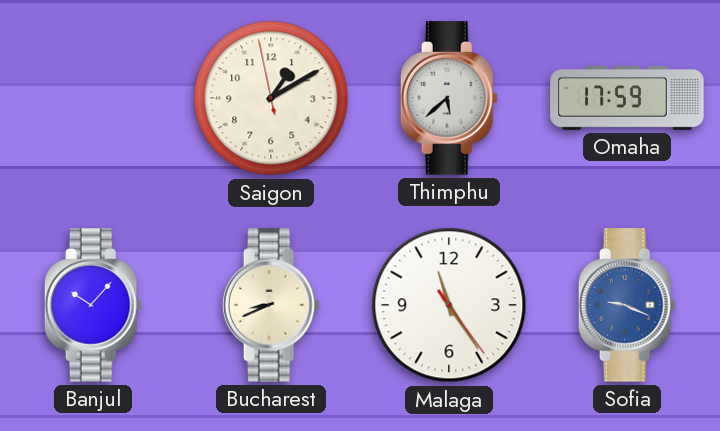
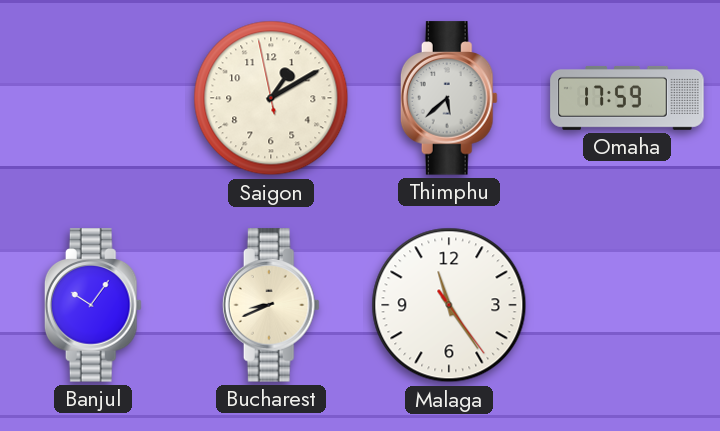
Banjul: 10:07 -> 10:06
Sofia: 9:19 -> none
